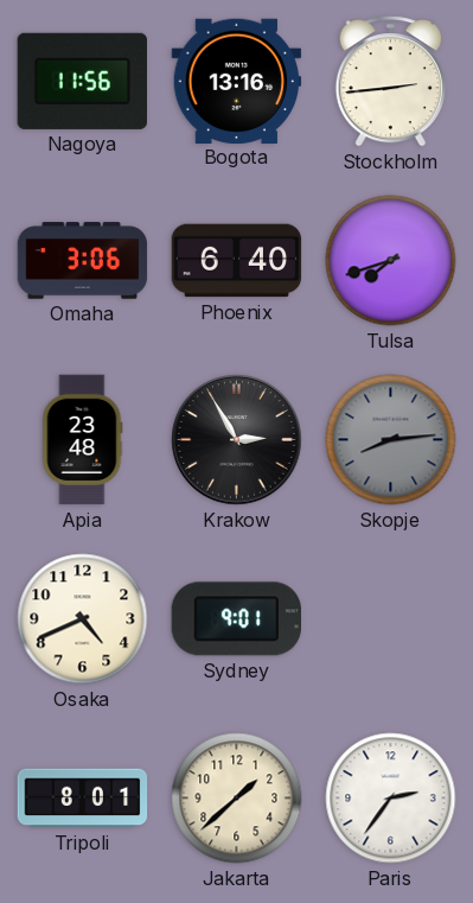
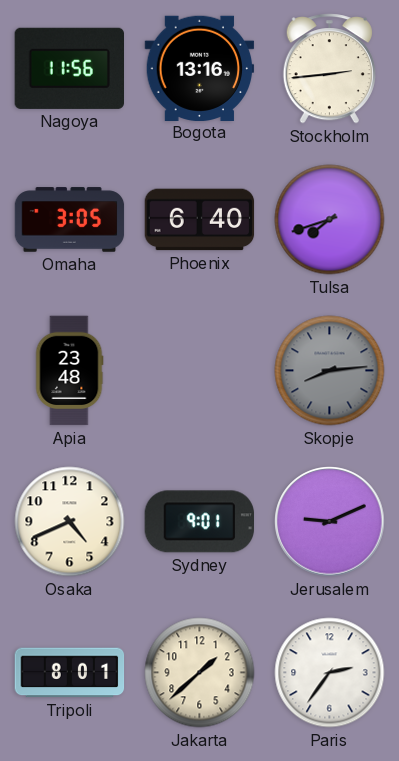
Omaha: 3:06 -> 3:05
Krakow: 2:55 -> none
Jerusalem: none -> 9:11
